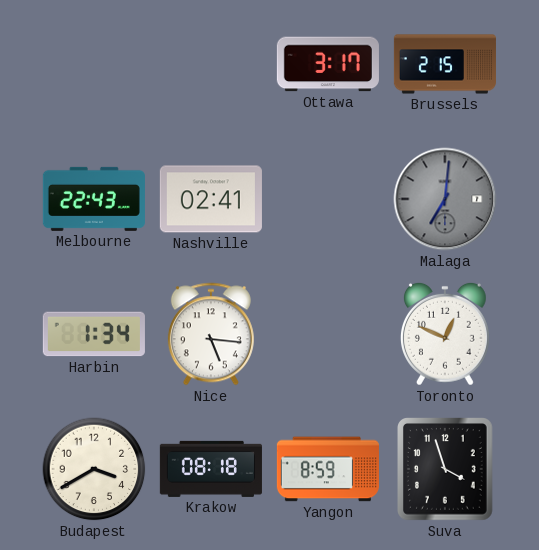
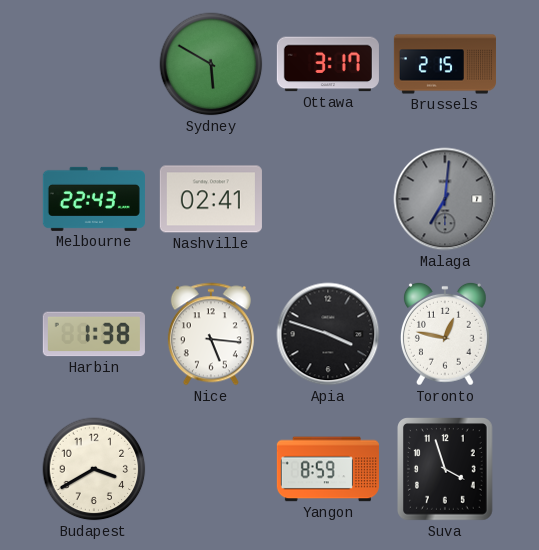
Sydney: none -> 5:50
Harbin: 1:34 -> 1:38
Apia: none -> 3:48
Toronto: 12:49 -> 12:47
Krakow: 08:18 -> none
